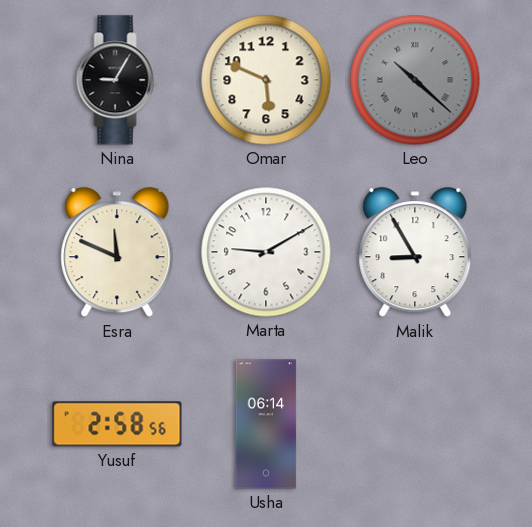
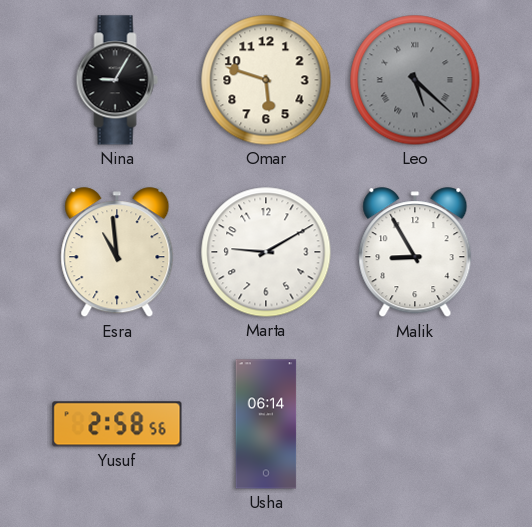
Omar: 5:49 -> 5:48
Leo: 10:22 -> 5:22
Esra: 11:49 -> 10:59
